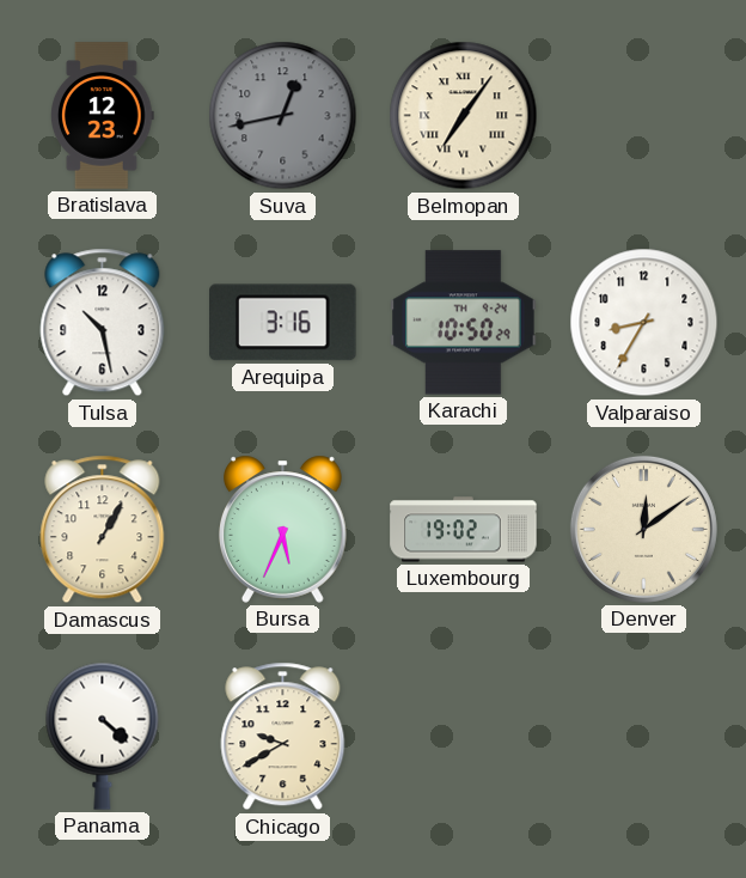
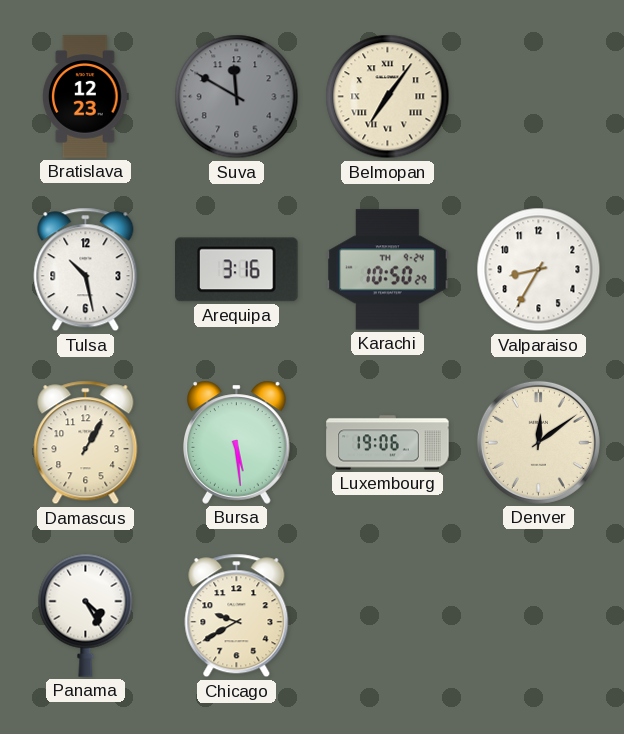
Suva: 12:43 -> 11:50
Bursa: 5:34 -> 5:29
Luxembourg: 19:02 -> 19:06
Panama: 4:22 -> 4:25
